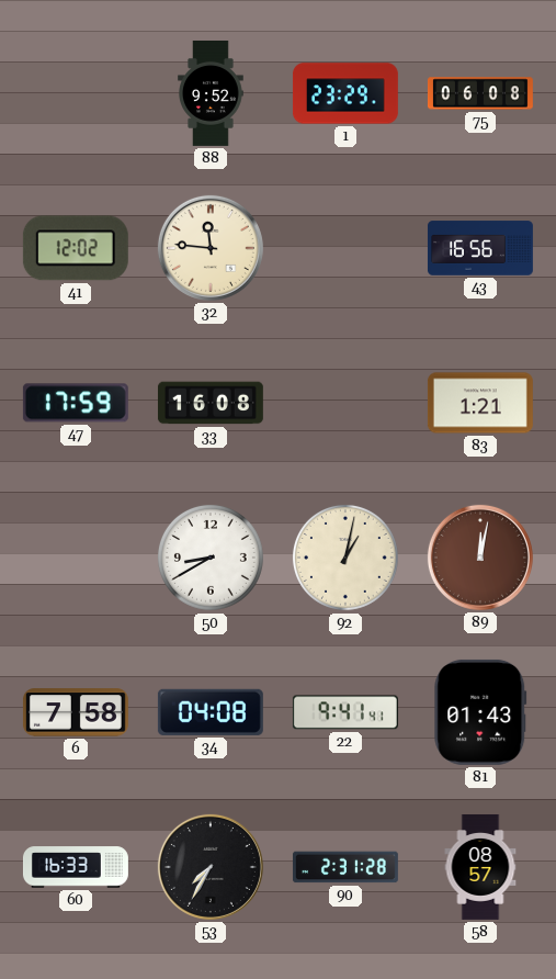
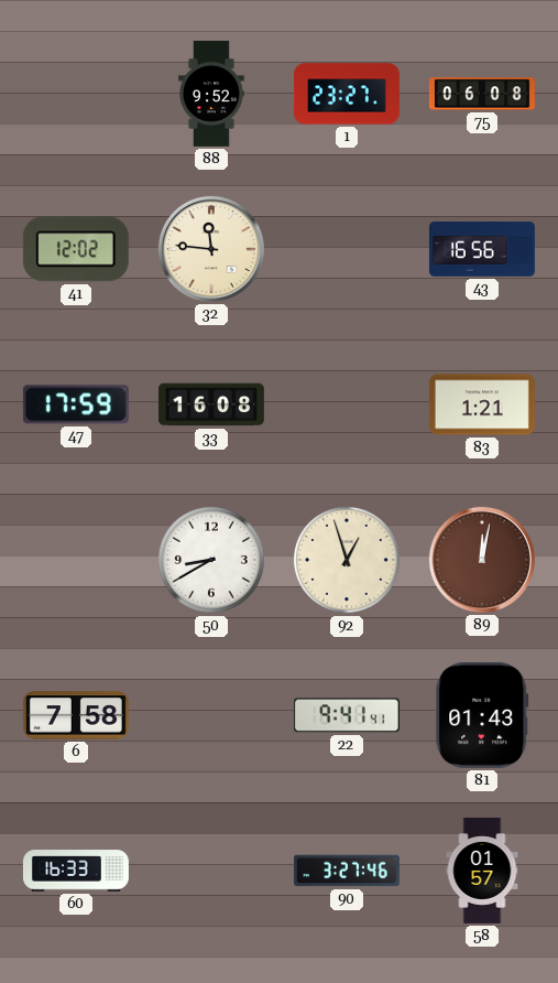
1: 23:29 -> 23:27
92: 1:02 -> 12:57
34: 04:08 -> none
53: 7:35 -> none
90: 2:31 -> 3:27
58: 08:57 -> 01:57
